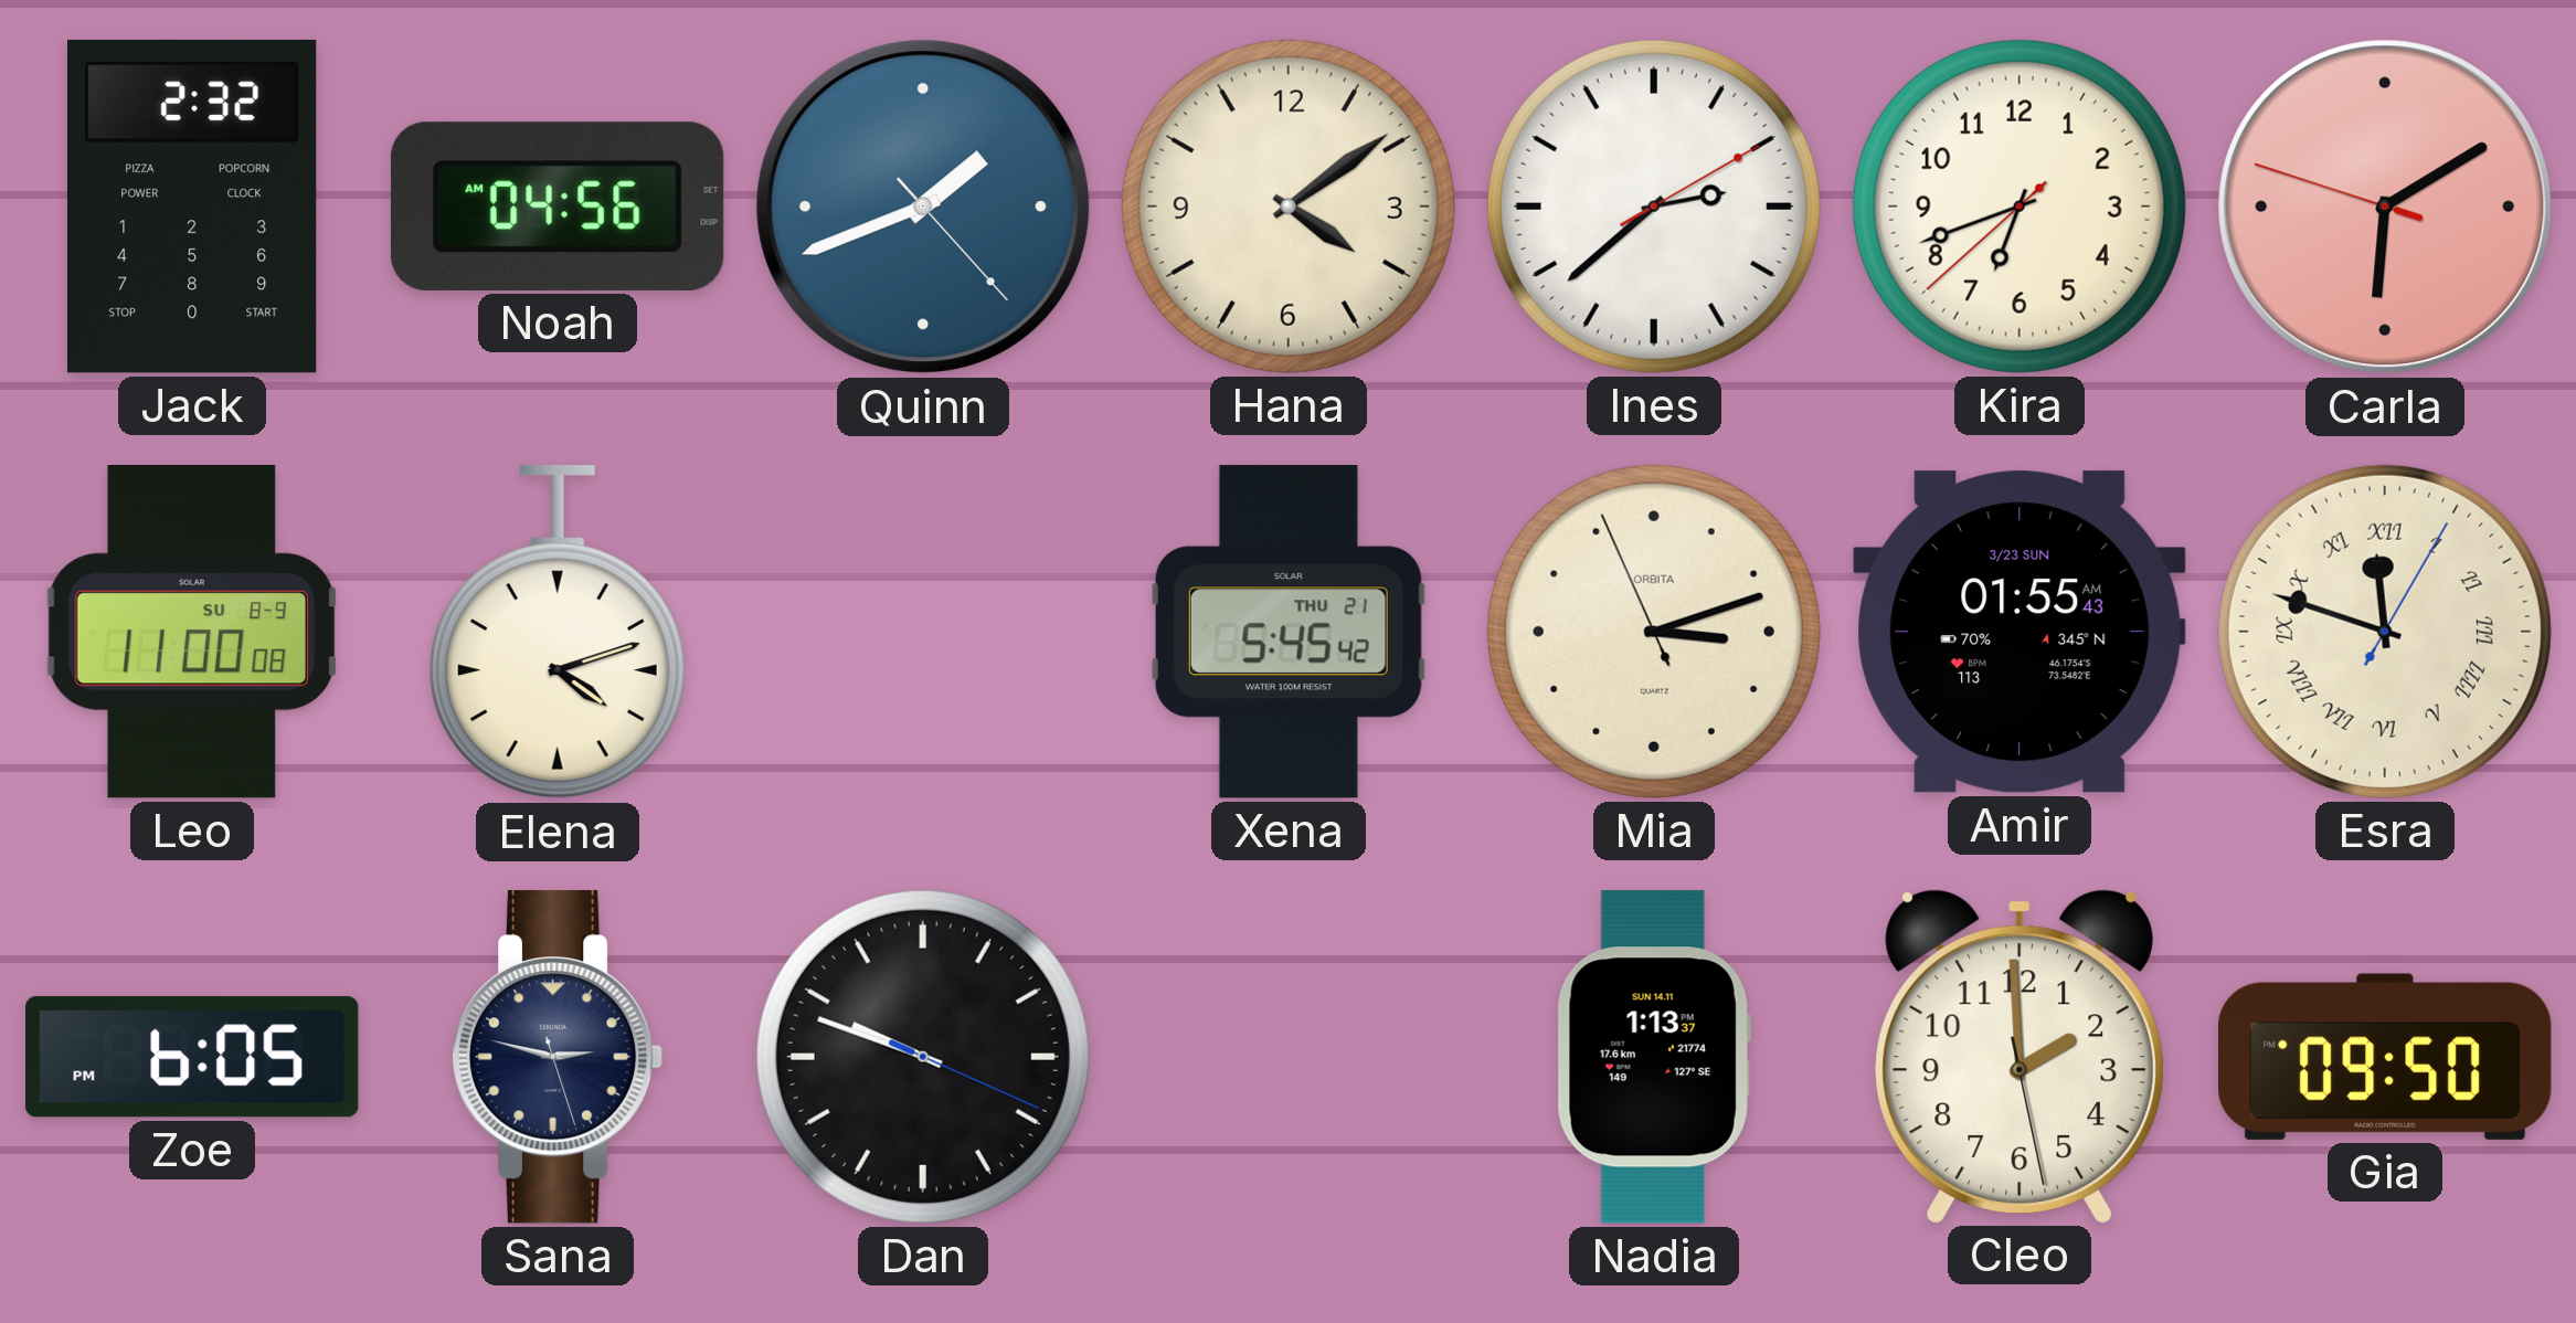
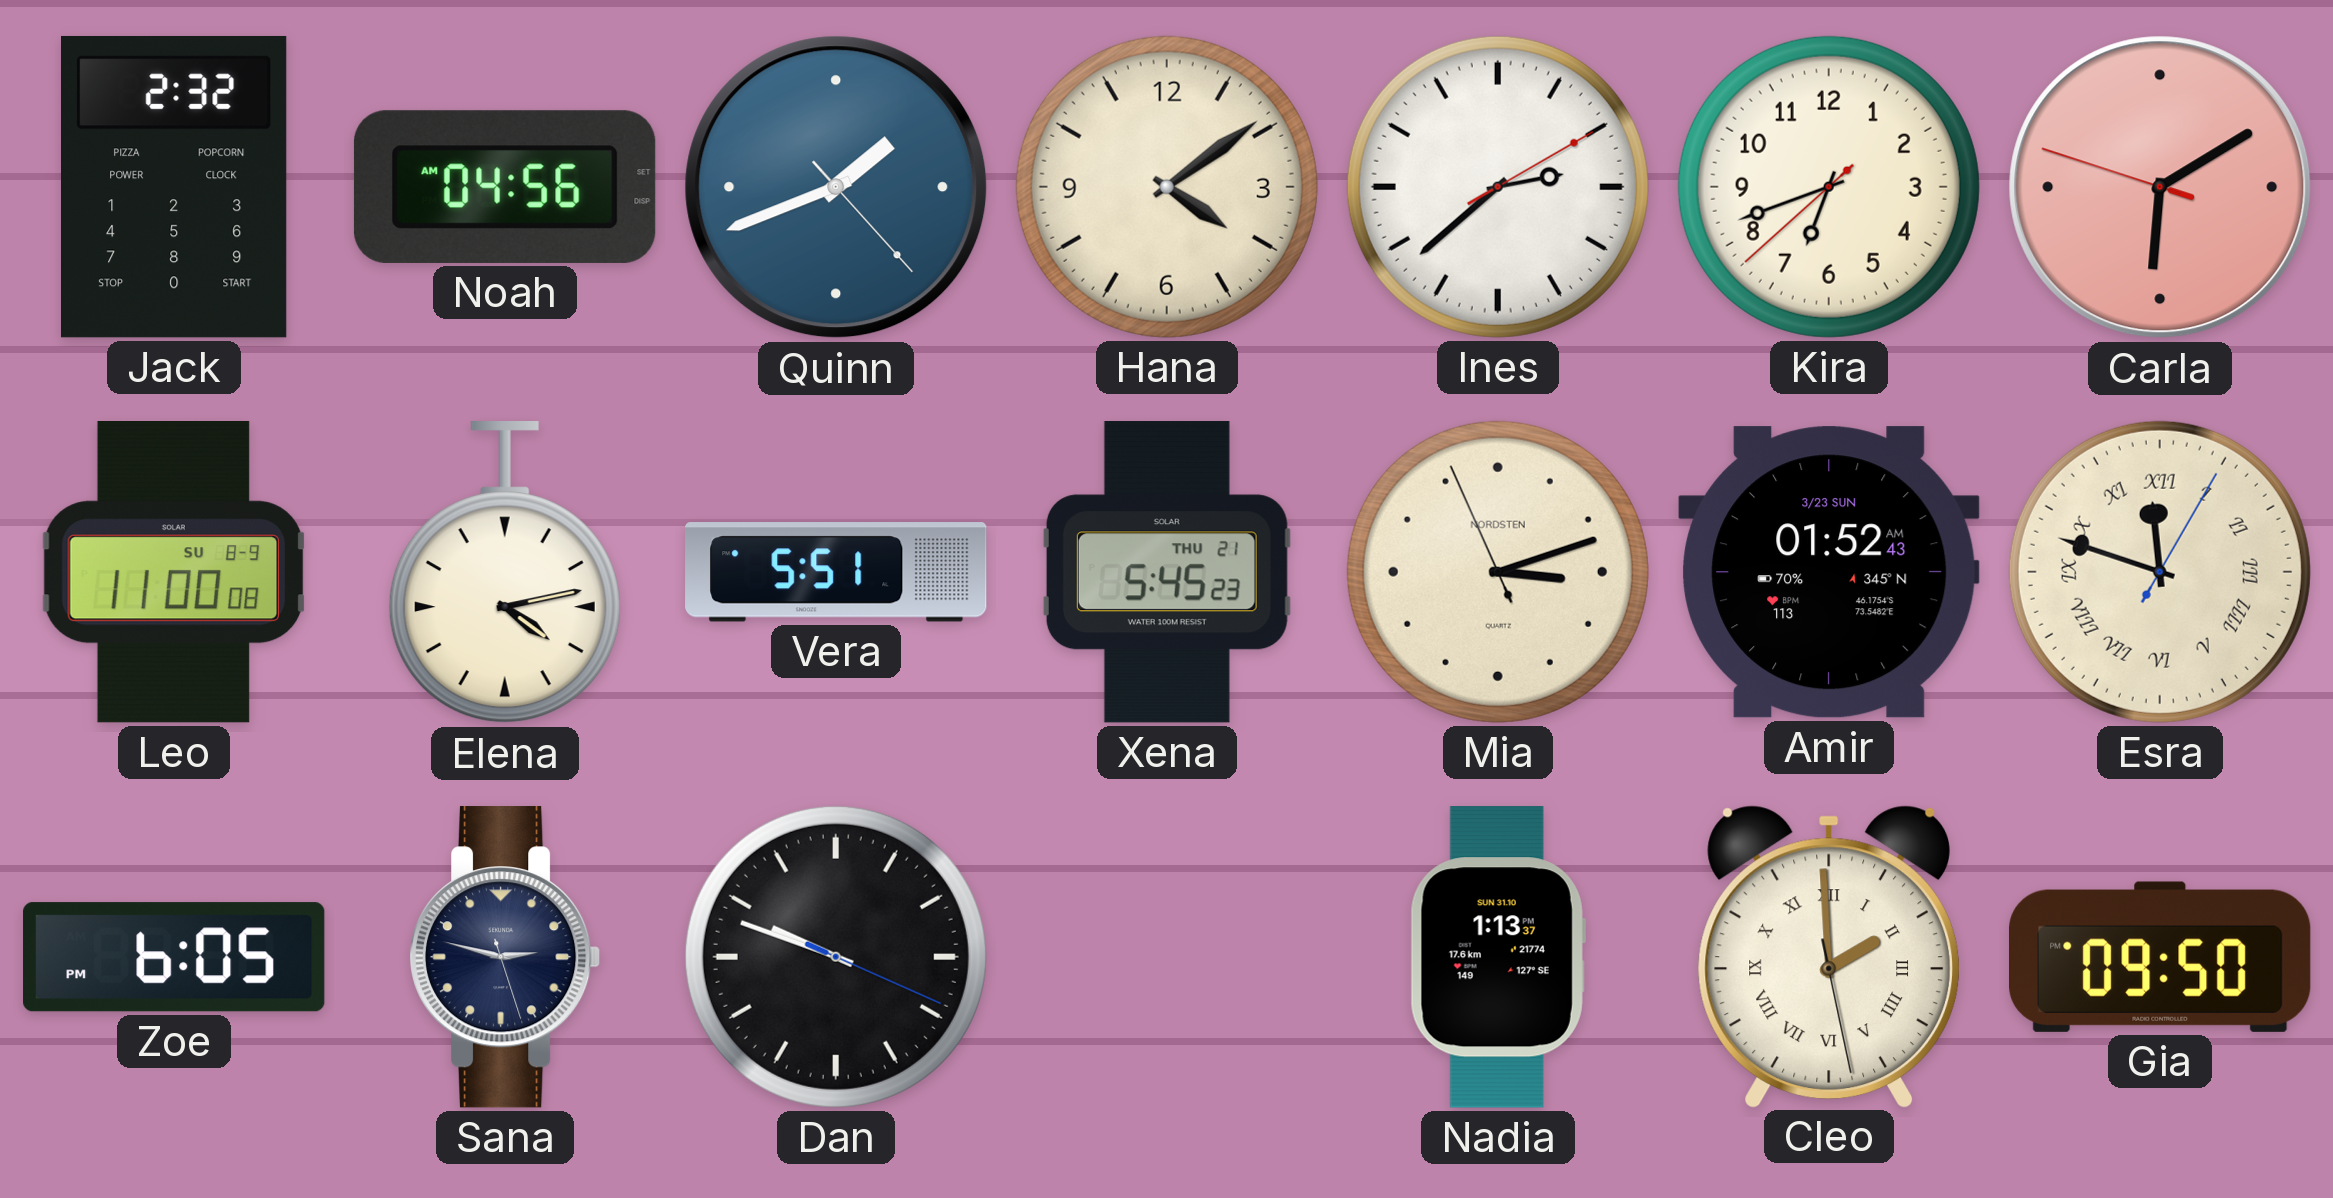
Elena: 4:12 -> 4:13
Vera: none -> 5:51
Xena: 5:45:42 -> 5:45:23
Mia brand: ORBITA -> NORDSTEN
Amir: 01:55 -> 01:52
Nadia date: SUN 14.11 -> SUN 31.10
Cleo numerals: Arabic -> Roman
